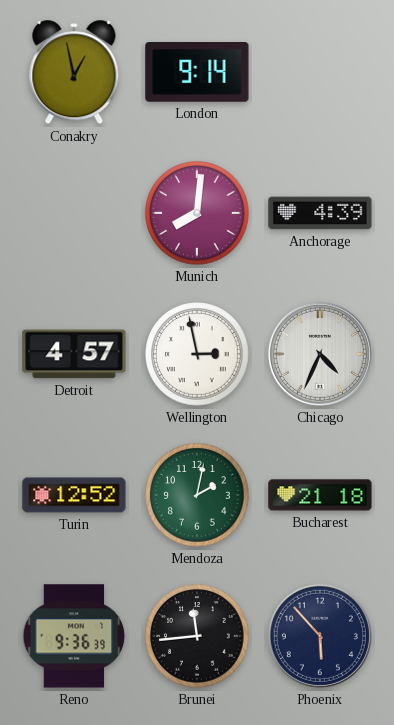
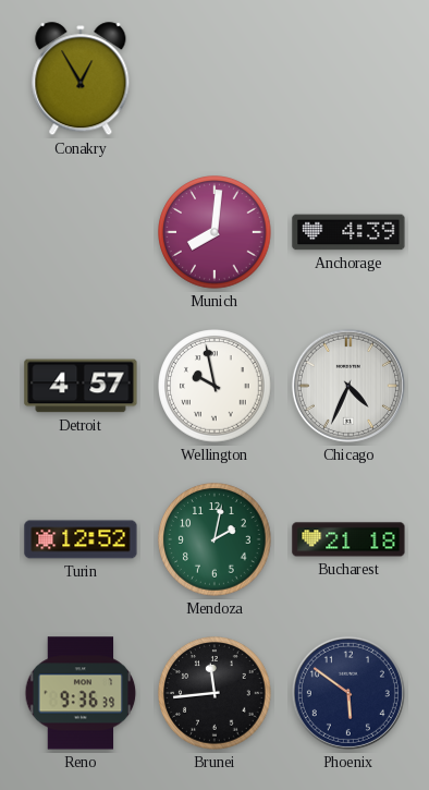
Conakry: 12:58 -> 12:55
London: 9:14 -> none
Wellington: 2:58 -> 9:58
Phoenix: 5:53 -> 5:51
